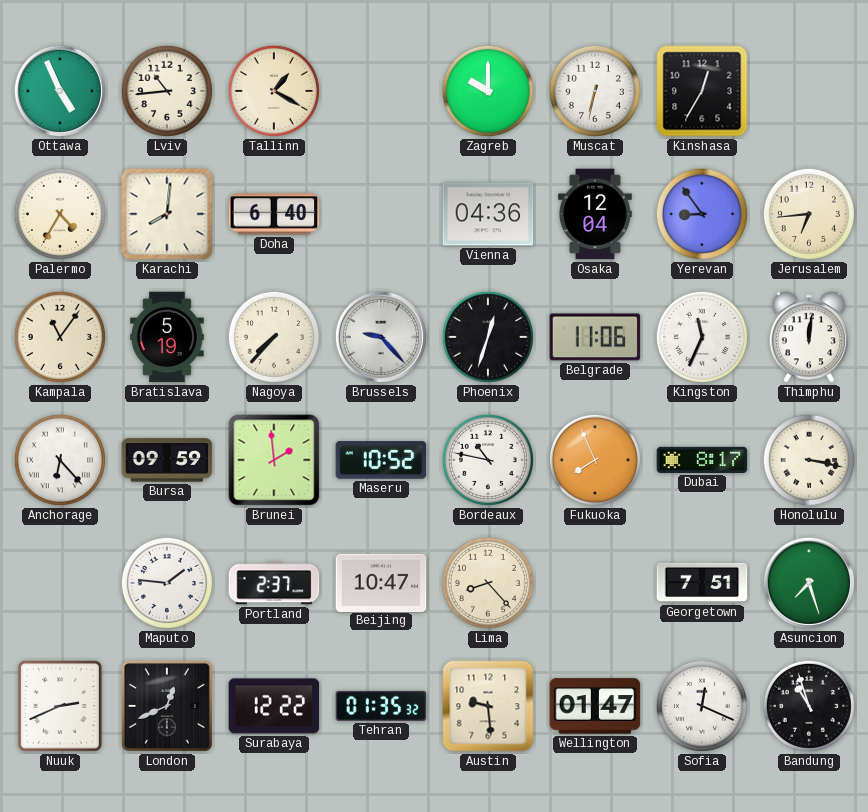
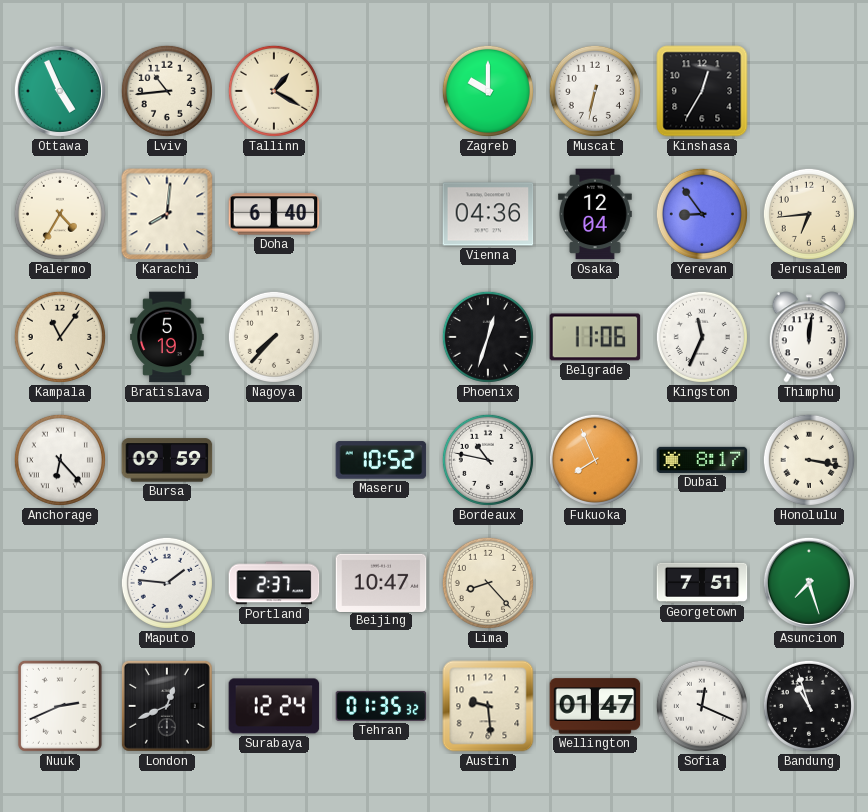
Brussels: 9:23 -> none
Brunei: 1:59 -> none
Surabaya: 12:22 -> 12:24
